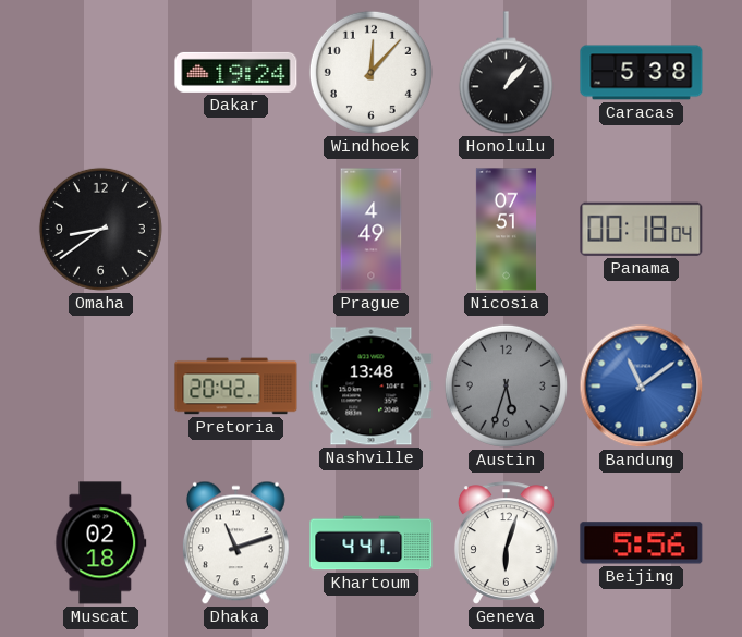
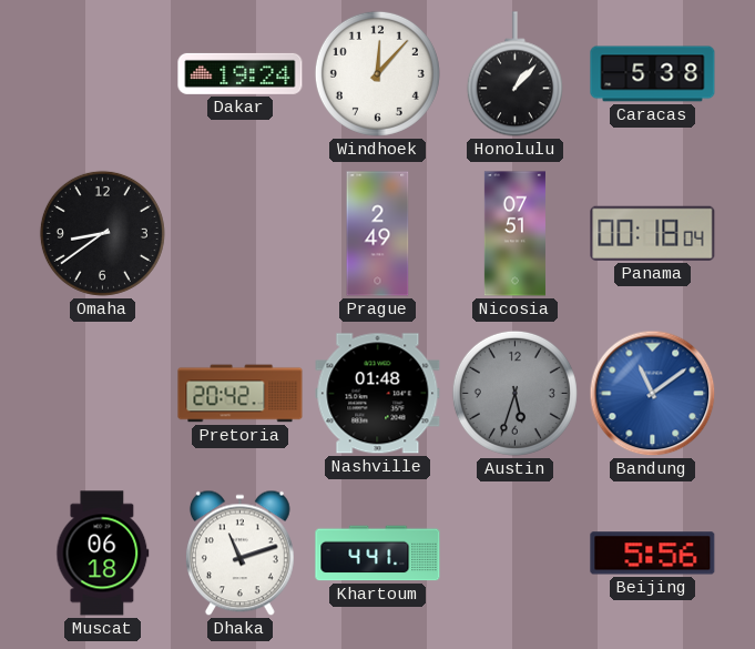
Prague: 4:49 -> 2:49
Nashville: 13:48 -> 01:48
Muscat: 02:18 -> 06:18
Geneva: 6:03 -> none
